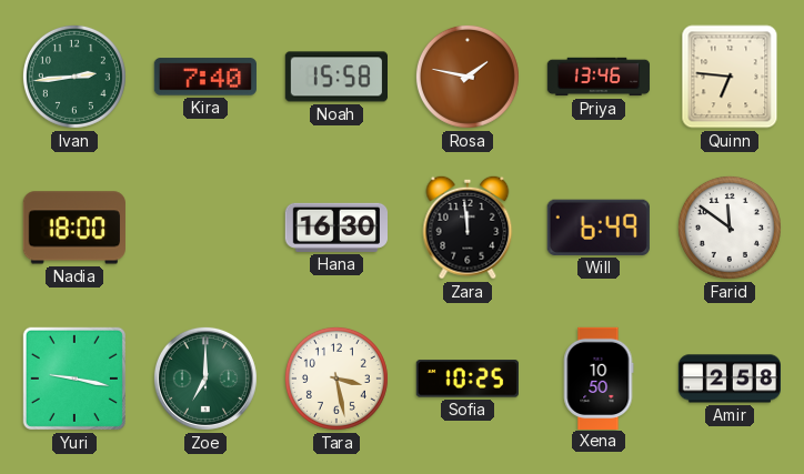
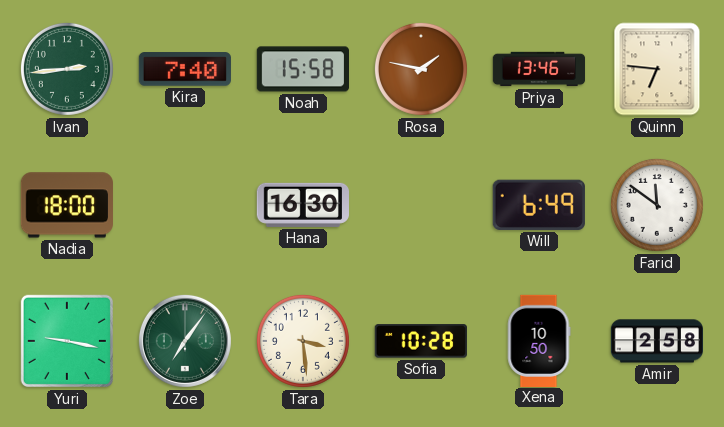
Zara: 11:59 -> none
Zoe: 7:00 -> 7:06
Tara: 3:28 -> 3:29
Sofia: 10:25 -> 10:28
